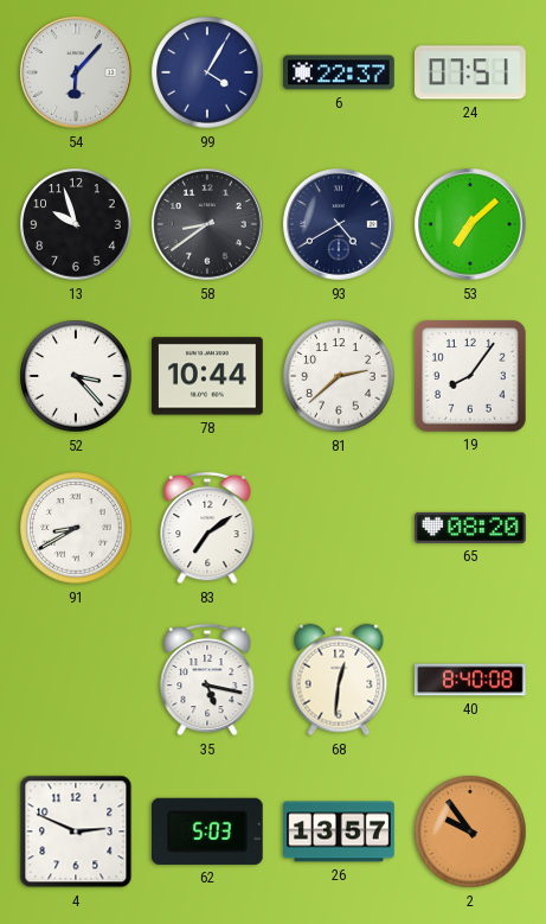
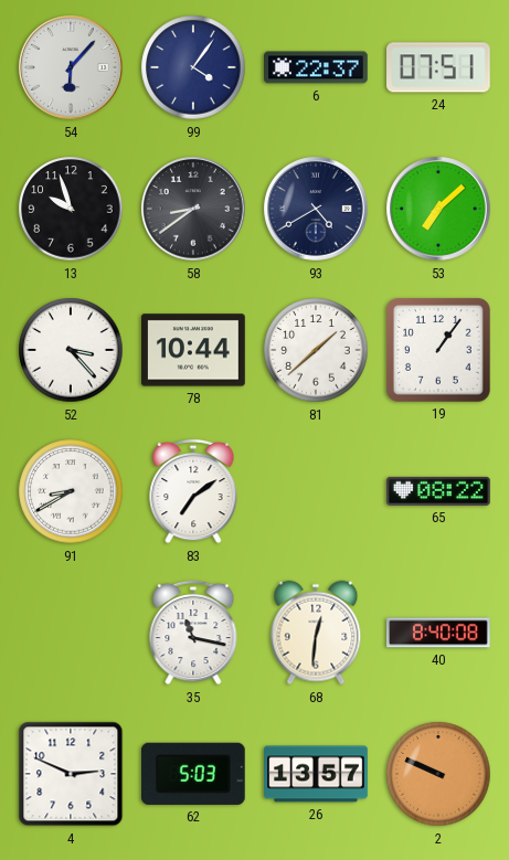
99: 4:05 -> 4:06
81: 2:38 -> 1:38
19: 8:06 -> 1:06
65: 08:20 -> 08:22
35: 5:17 -> 11:17
2: 9:54 -> 9:49
